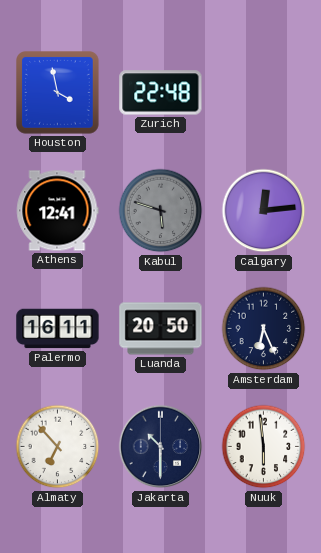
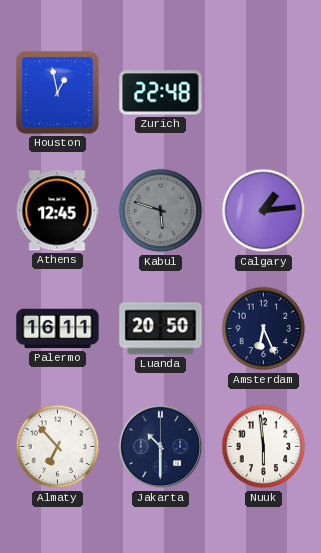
Houston: 3:58 -> 12:58
Athens: 12:41 -> 12:45
Calgary: 12:14 -> 1:14
